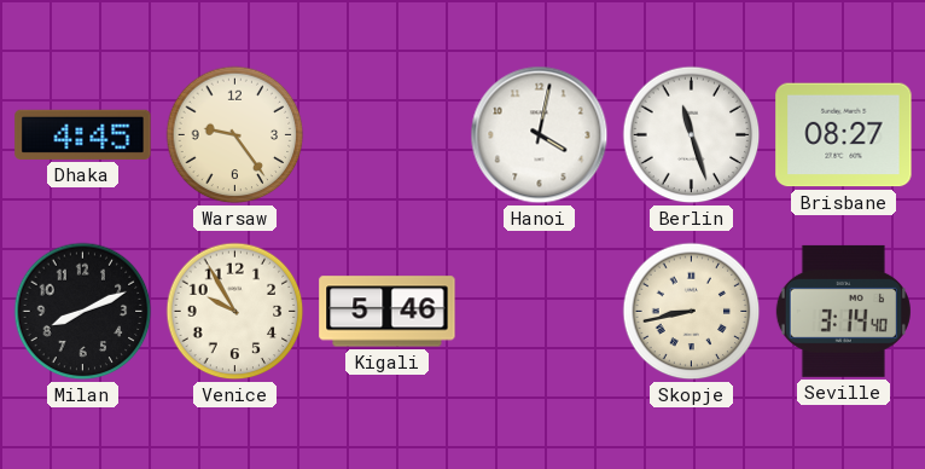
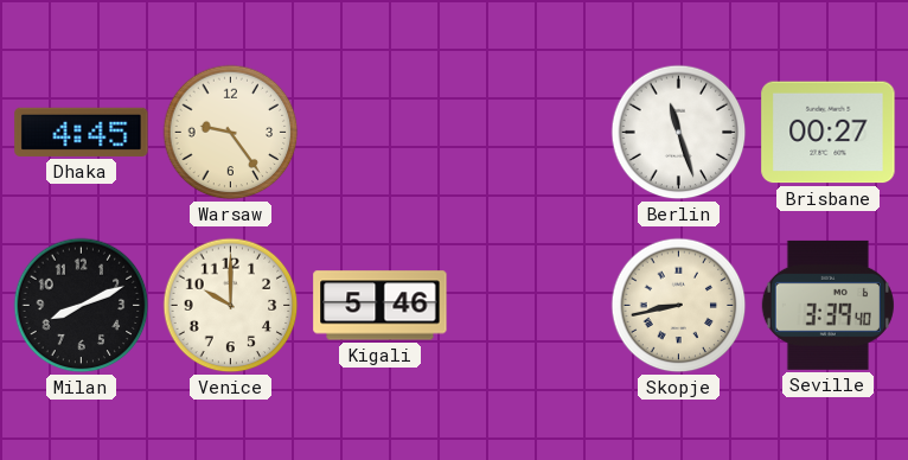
Hanoi: 4:02 -> none
Brisbane: 08:27 -> 00:27
Venice: 9:55 -> 10:00
Seville: 3:14 -> 3:39
